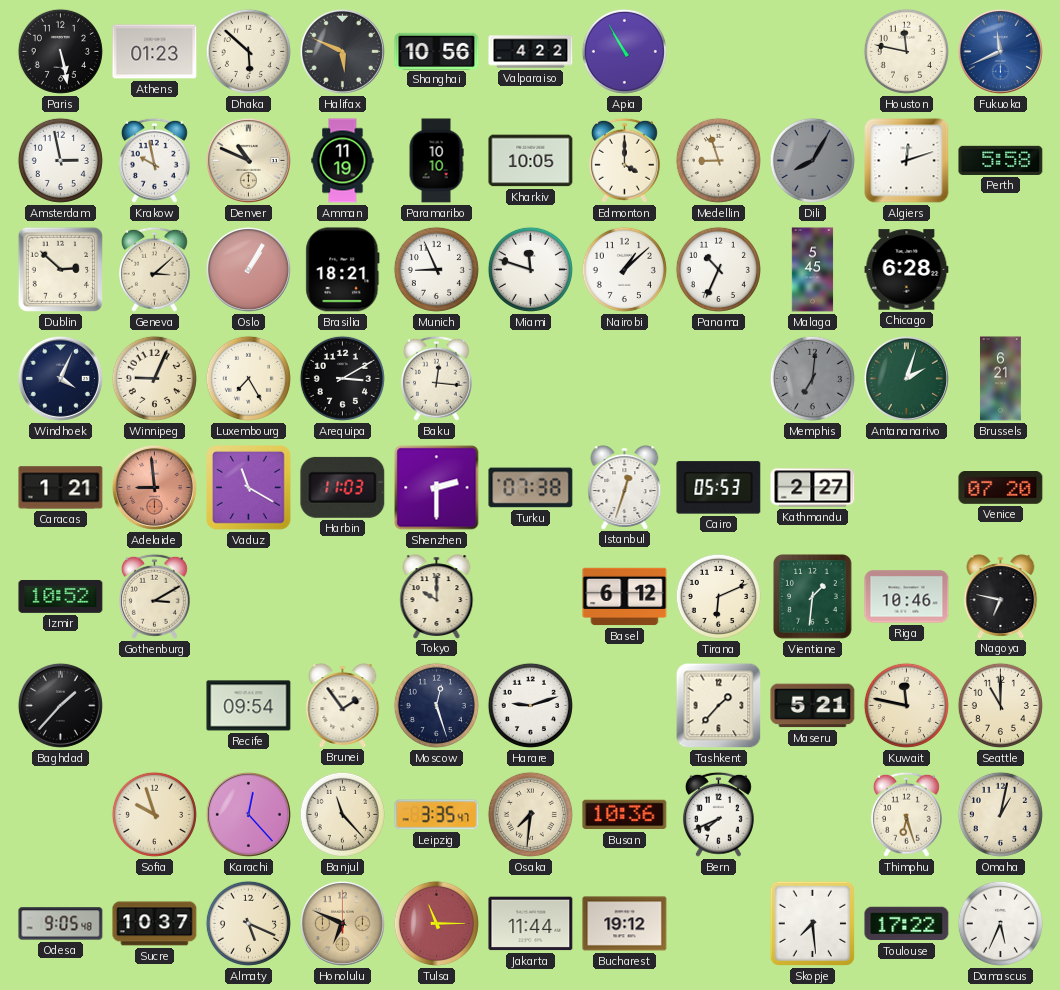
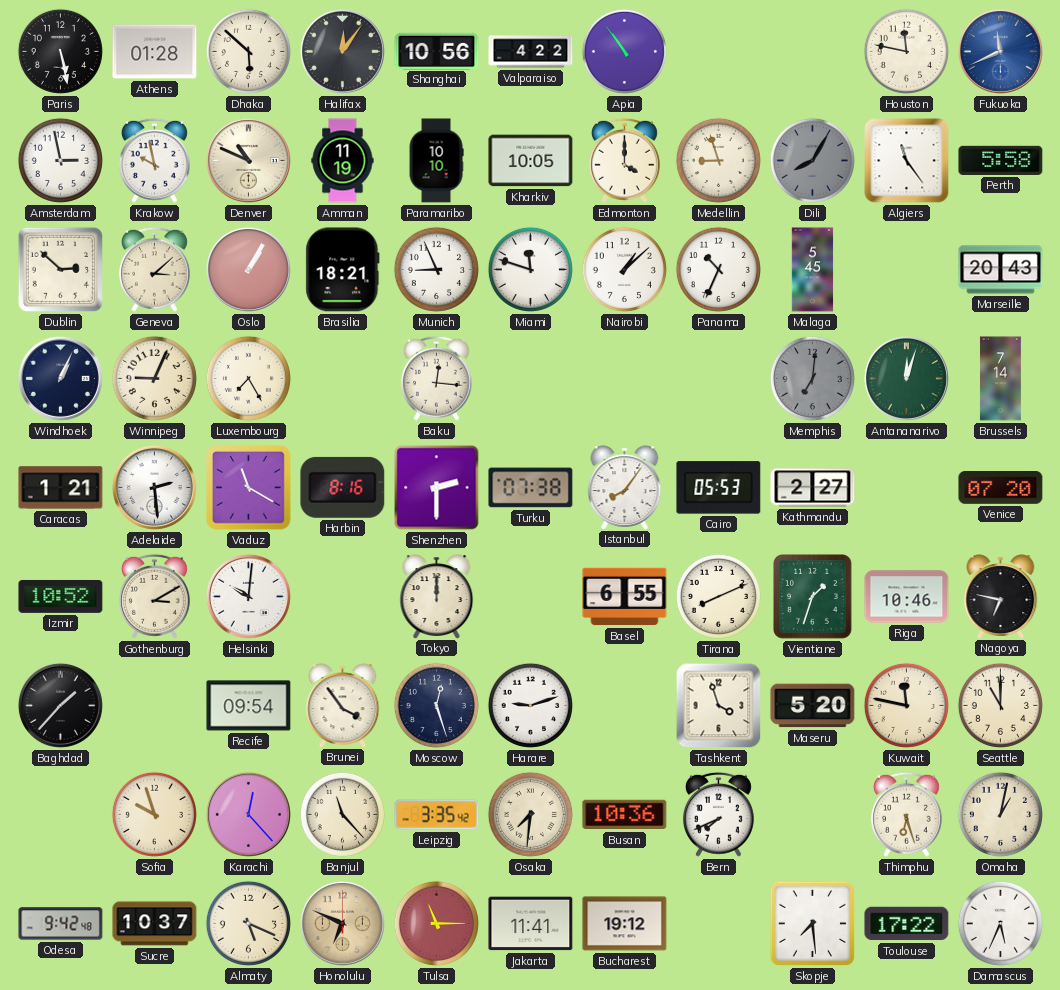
Athens: 01:23 -> 01:28
Halifax: 5:49 -> 12:06
Apia: 10:55 -> 10:54
Algiers: 12:12 -> 11:24
Chicago: 6:28 -> none
Marseille: none -> 20:43
Windhoek: 4:04 -> 1:04
Arequipa: 3:10 -> none
Antananarivo: 2:03 -> 12:03
Brussels: 6:21 -> 7:14
Adelaide: 8:59 -> 2:29
Adelaide dial: salmon -> white
Harbin: 11:03 -> 8:16
Istanbul: 12:33 -> 8:06
Helsinki: none -> 10:01
Tokyo: 10:00 -> 12:00
Basel: 6:12 -> 6:55
Tirana: 6:11 -> 8:11
Vientiane: 1:31 -> 1:33
Brunei: 1:54 -> 3:54
Tashkent: 1:37 -> 3:57
Maseru: 5:21 -> 5:20
Leipzig: 3:35:47 -> 3:35:42
Odesa: 9:05 -> 9:42
Jakarta: 11:44 -> 11:41
